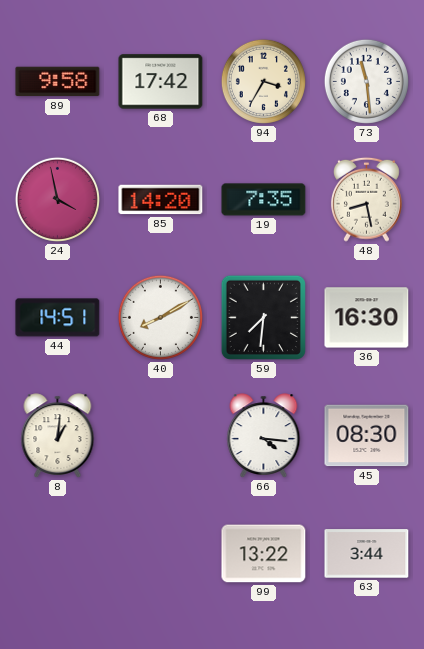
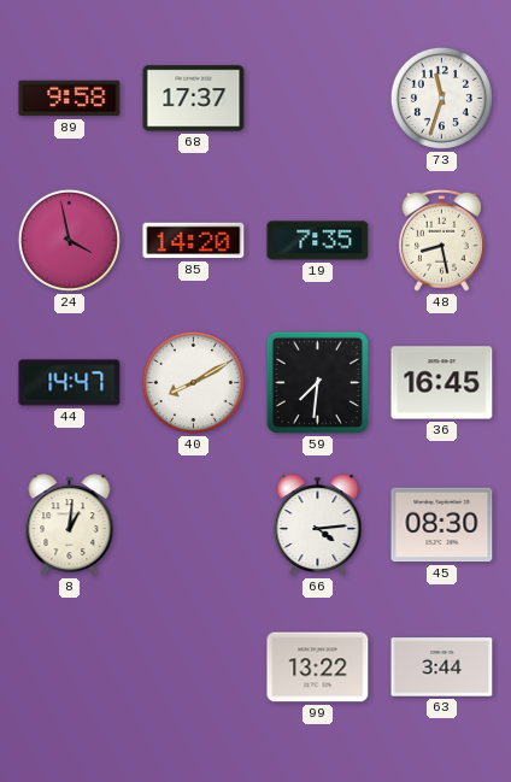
68: 17:42 -> 17:37
94: 3:35 -> none
73: 11:29 -> 11:33
44: 14:51 -> 14:47
36: 16:30 -> 16:45
66: 4:16 -> 4:14
